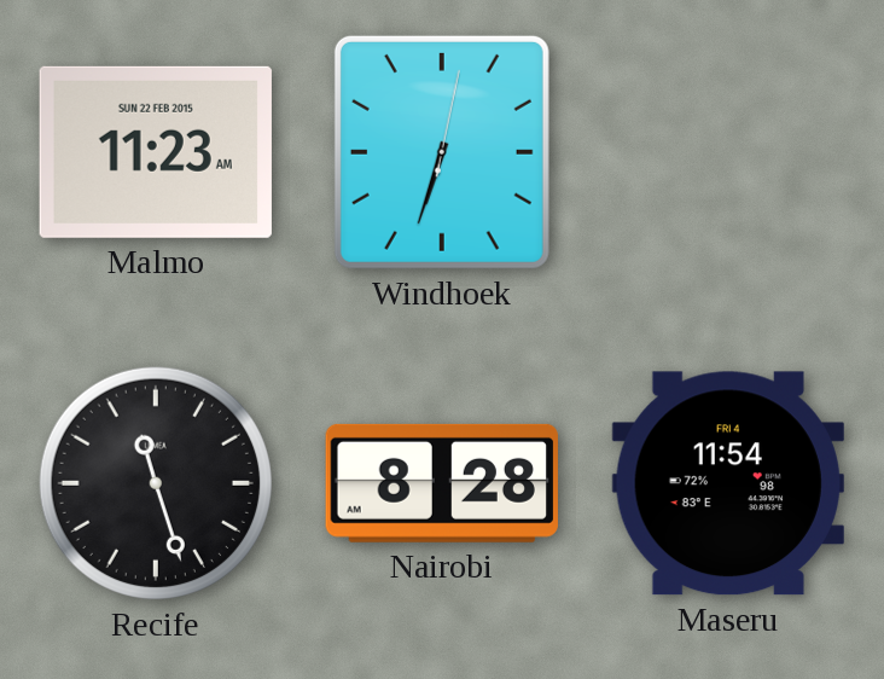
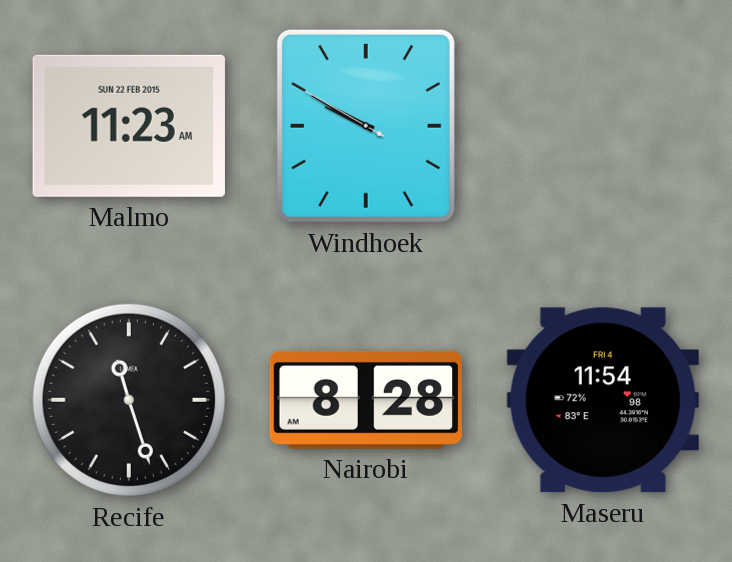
Windhoek: 6:33 -> 9:49
